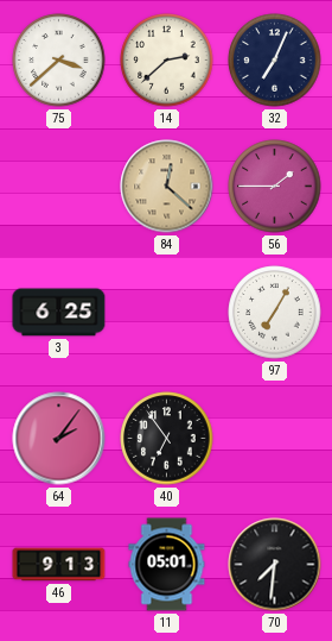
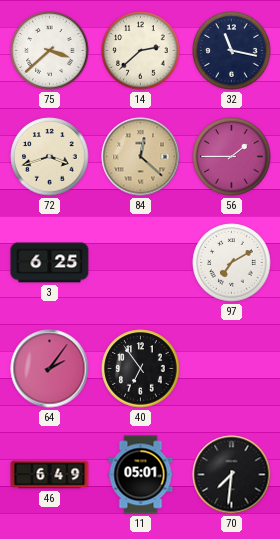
32: 7:04 -> 11:17
72: none -> 3:42
97: 7:05 -> 7:10
46: 9:13 -> 6:49
